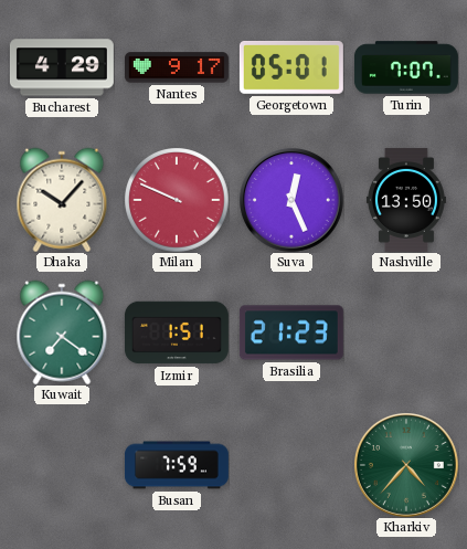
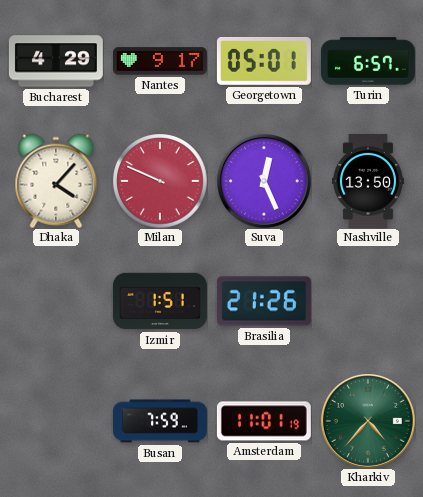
Turin: 7:07 -> 6:57
Dhaka: 10:07 -> 4:07
Kuwait: 7:21 -> none
Brasilia: 21:23 -> 21:26
Amsterdam: none -> 11:01
